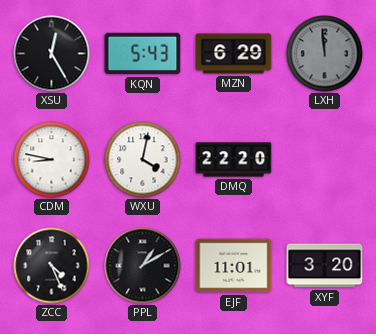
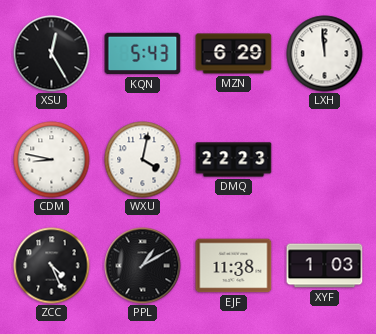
LXH dial: grey -> white
DMQ: 22:20 -> 22:23
EJF: 11:01 -> 11:38
XYF: 3:20 -> 1:03
